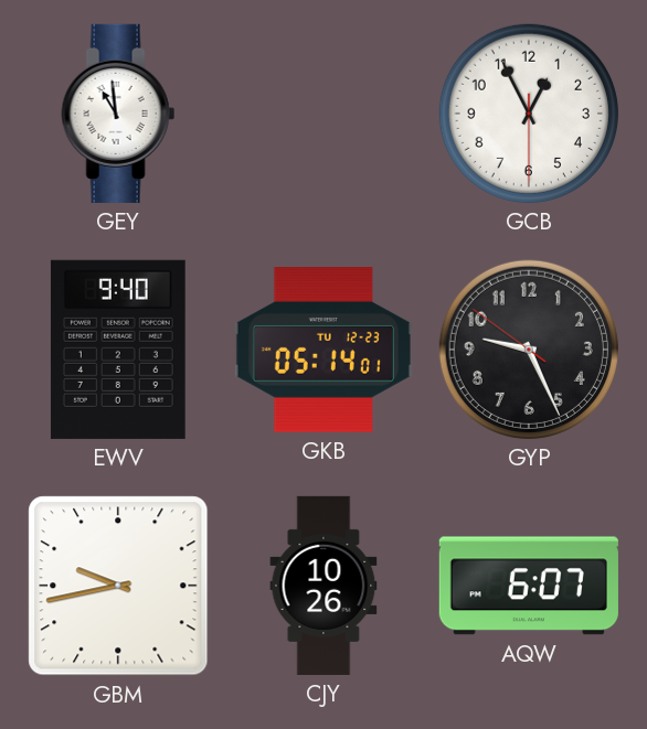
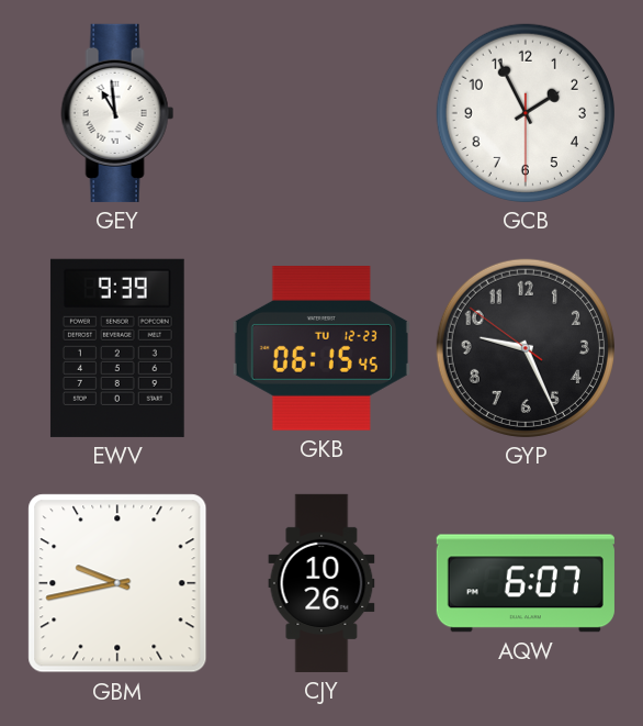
GCB: 12:55 -> 1:55
EWV: 9:40 -> 9:39
GKB: 05:14 -> 06:15
